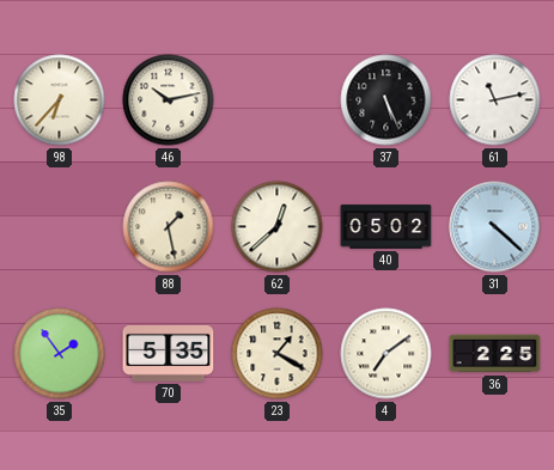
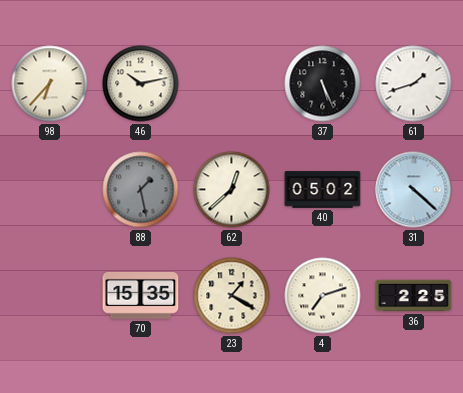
61: 11:13 -> 1:42
88 dial: cream -> grey
35: 1:54 -> none
70: 5:35 -> 15:35
4: 7:09 -> 7:12
